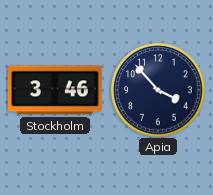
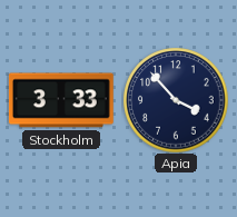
Stockholm: 3:46 -> 3:33
